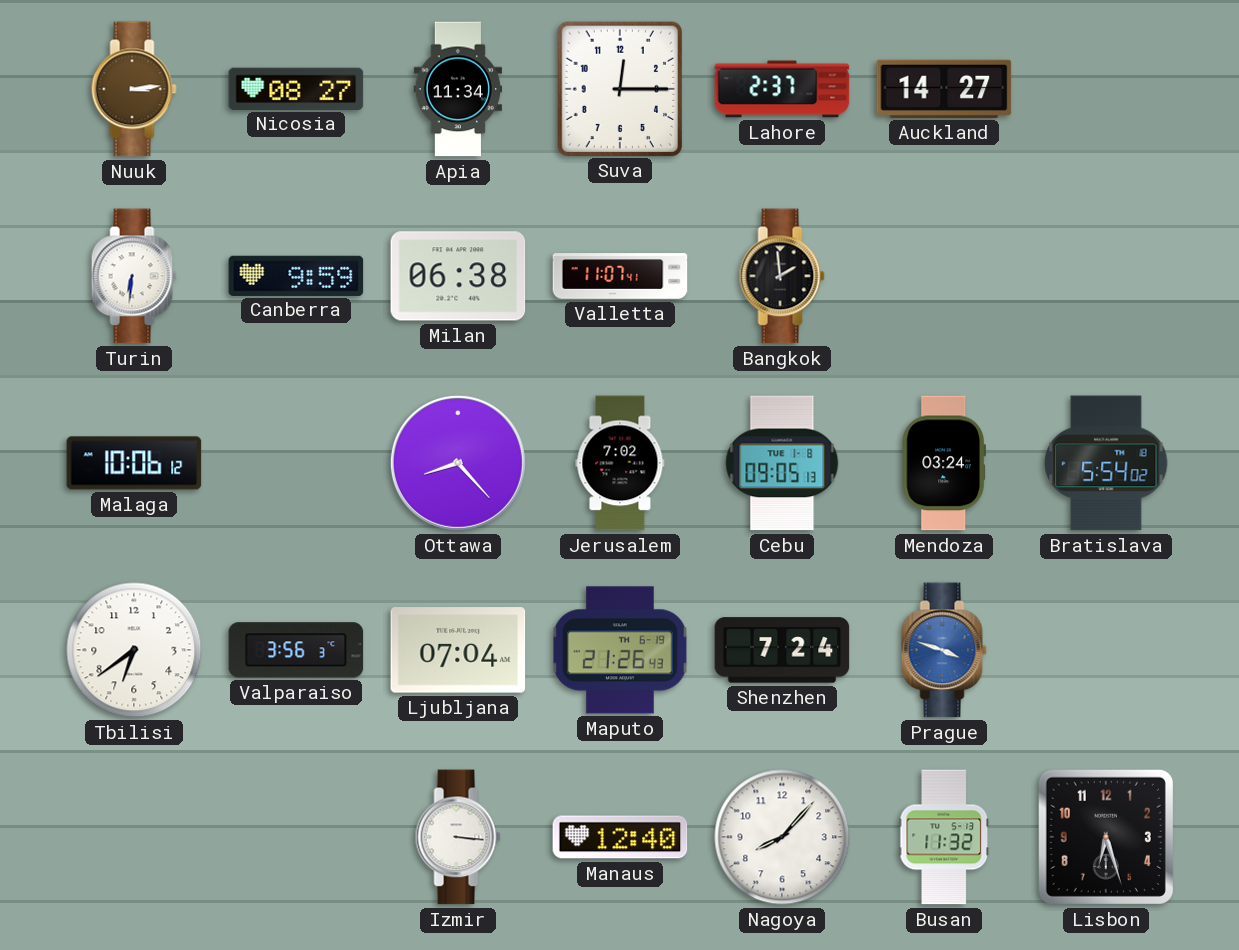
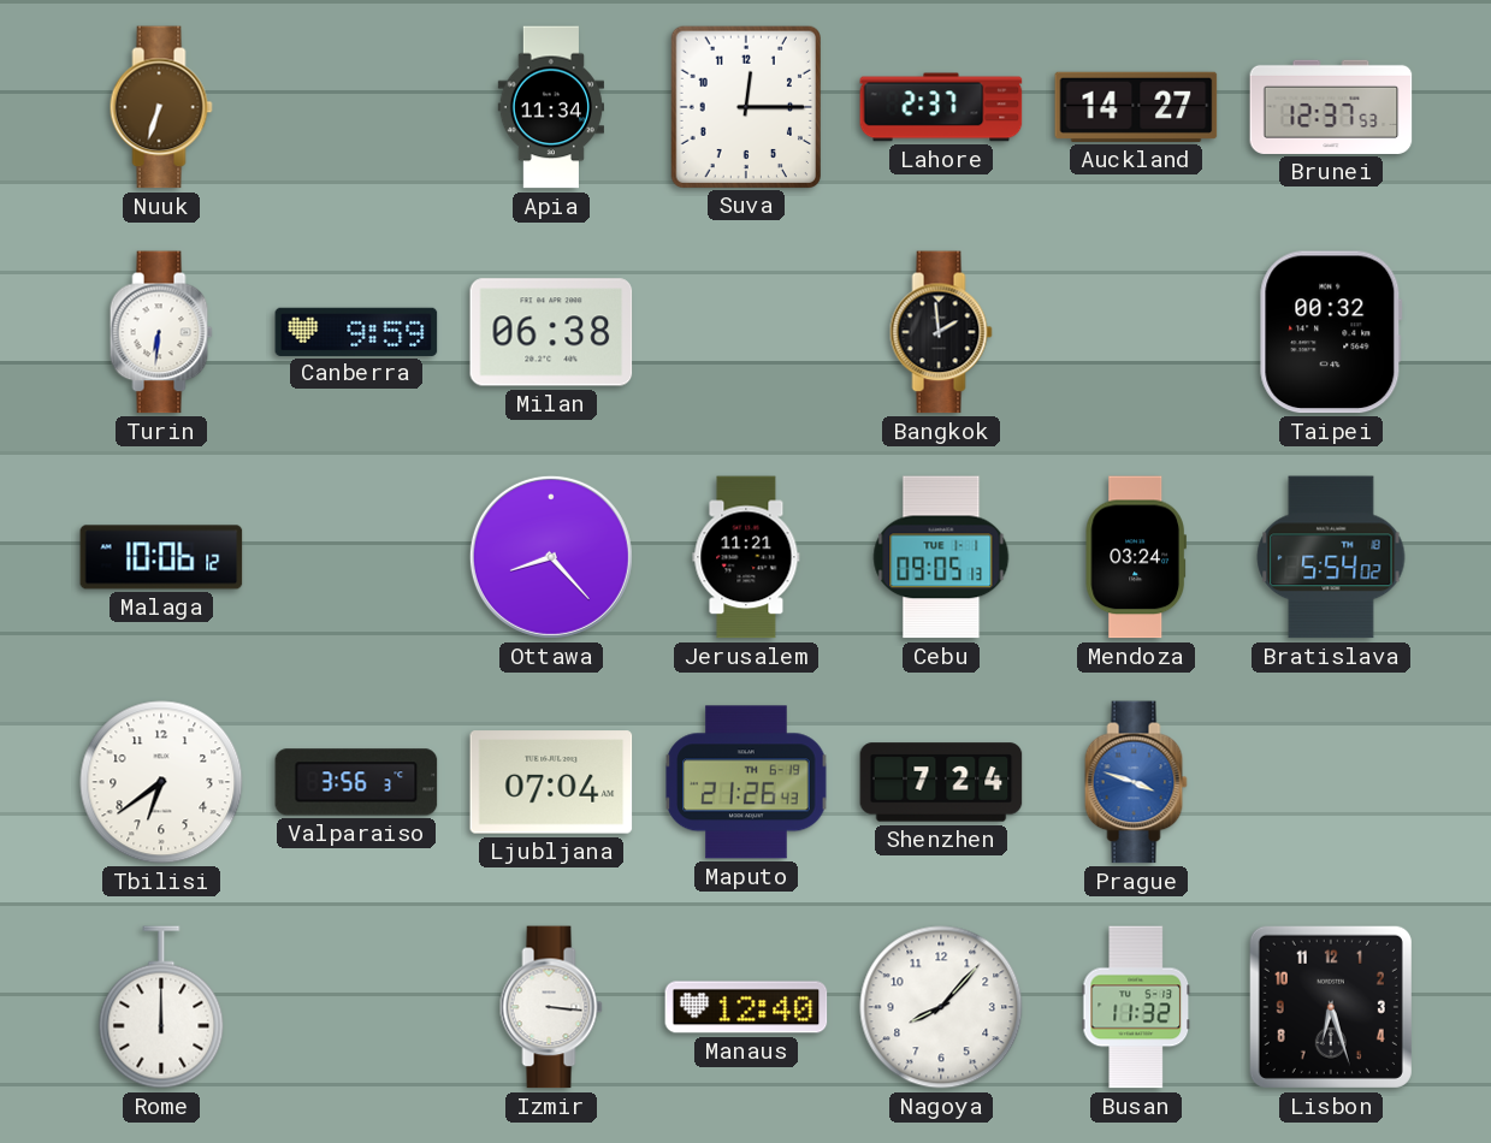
Nuuk: 3:14 -> 6:33
Nicosia: 08:27 -> none
Brunei: none -> 12:37
Valletta: 11:07 -> none
Taipei: none -> 00:32
Jerusalem: 7:02 -> 11:21
Cebu date: TUE 1-8 -> TUE 1-1
Rome: none -> 12:00
